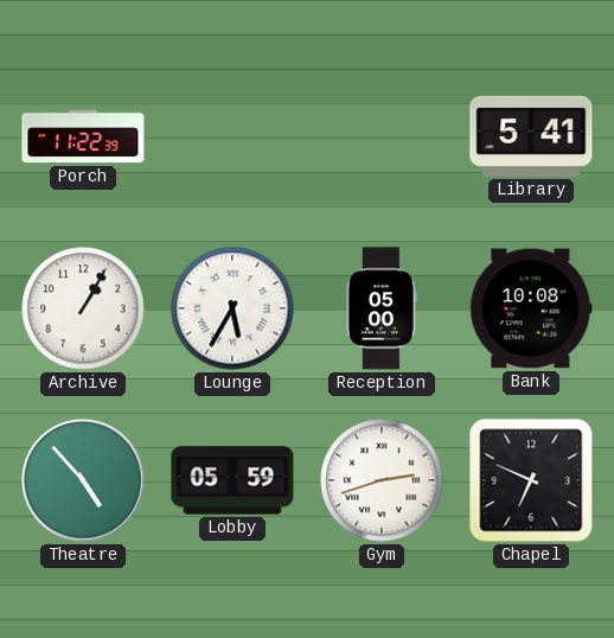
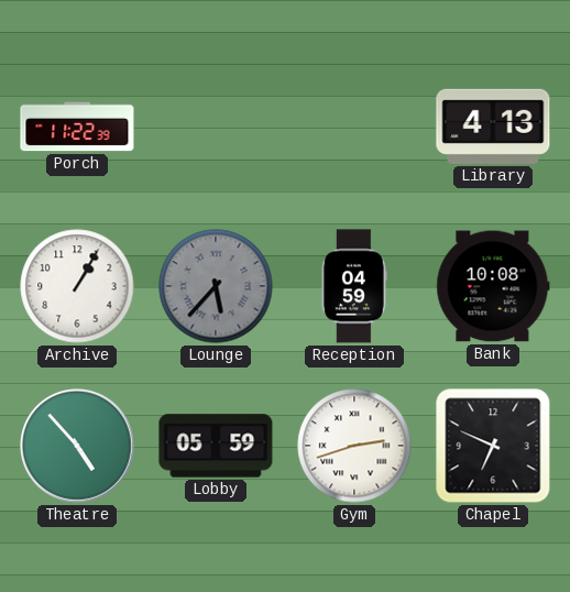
Library: 5:41 -> 4:13
Lounge: 5:35 -> 5:37
Lounge dial: white -> grey
Reception: 05:00 -> 04:59
